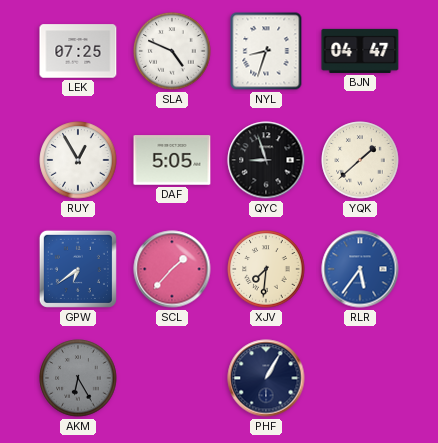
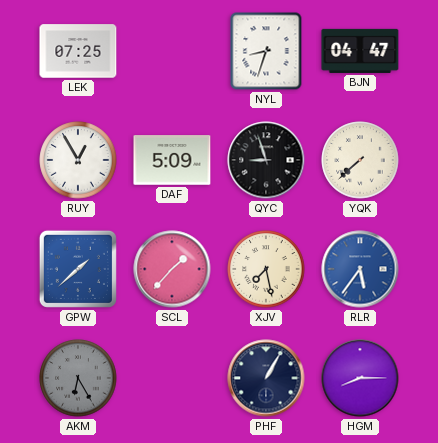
SLA: 4:49 -> none
DAF: 5:05 -> 5:09
YQK: 1:38 -> 7:38
GPW: 6:39 -> 1:38
XJV: 7:31 -> 7:28
HGM: none -> 8:15
